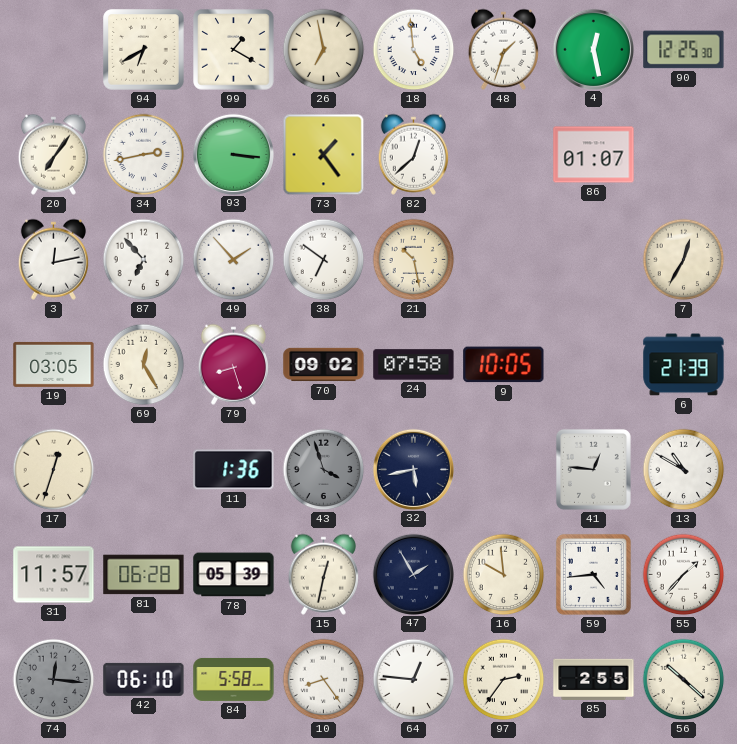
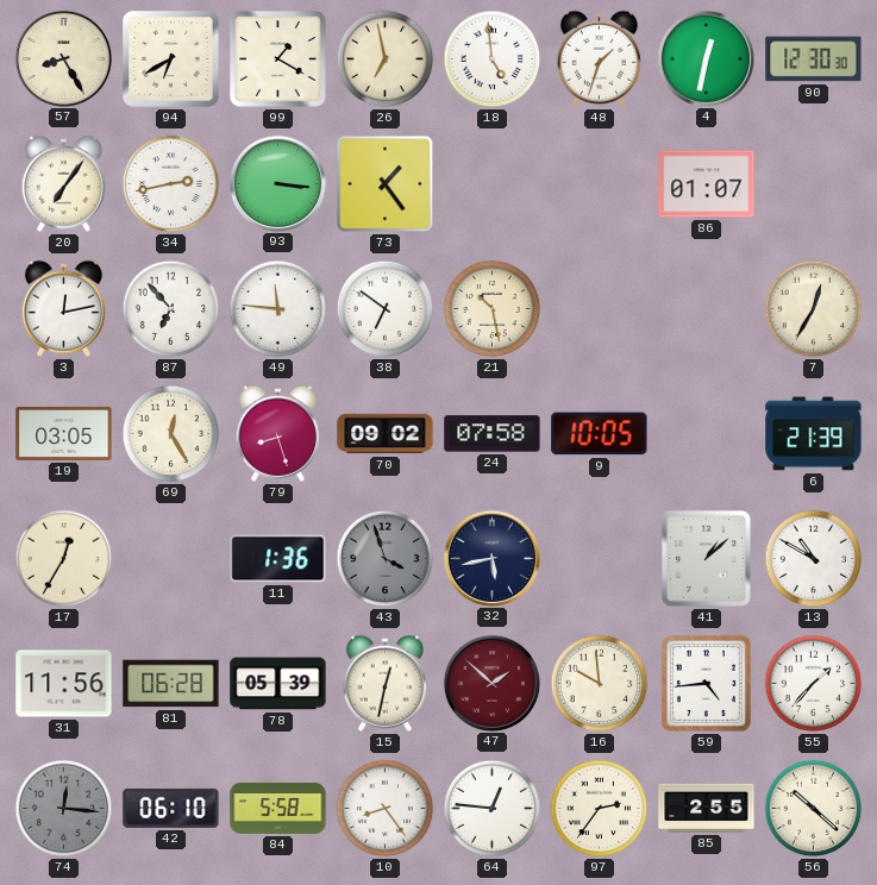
57: none -> 8:25
4: 12:28 -> 12:32
90: 12:25 -> 12:30
82: 12:38 -> none
49: 1:53 -> 11:46
17: 12:33 -> 12:35
41: 12:46 -> 1:08
31: 11:57 -> 11:56
47: 1:55 -> 1:52
47 dial: navy -> burgundy
